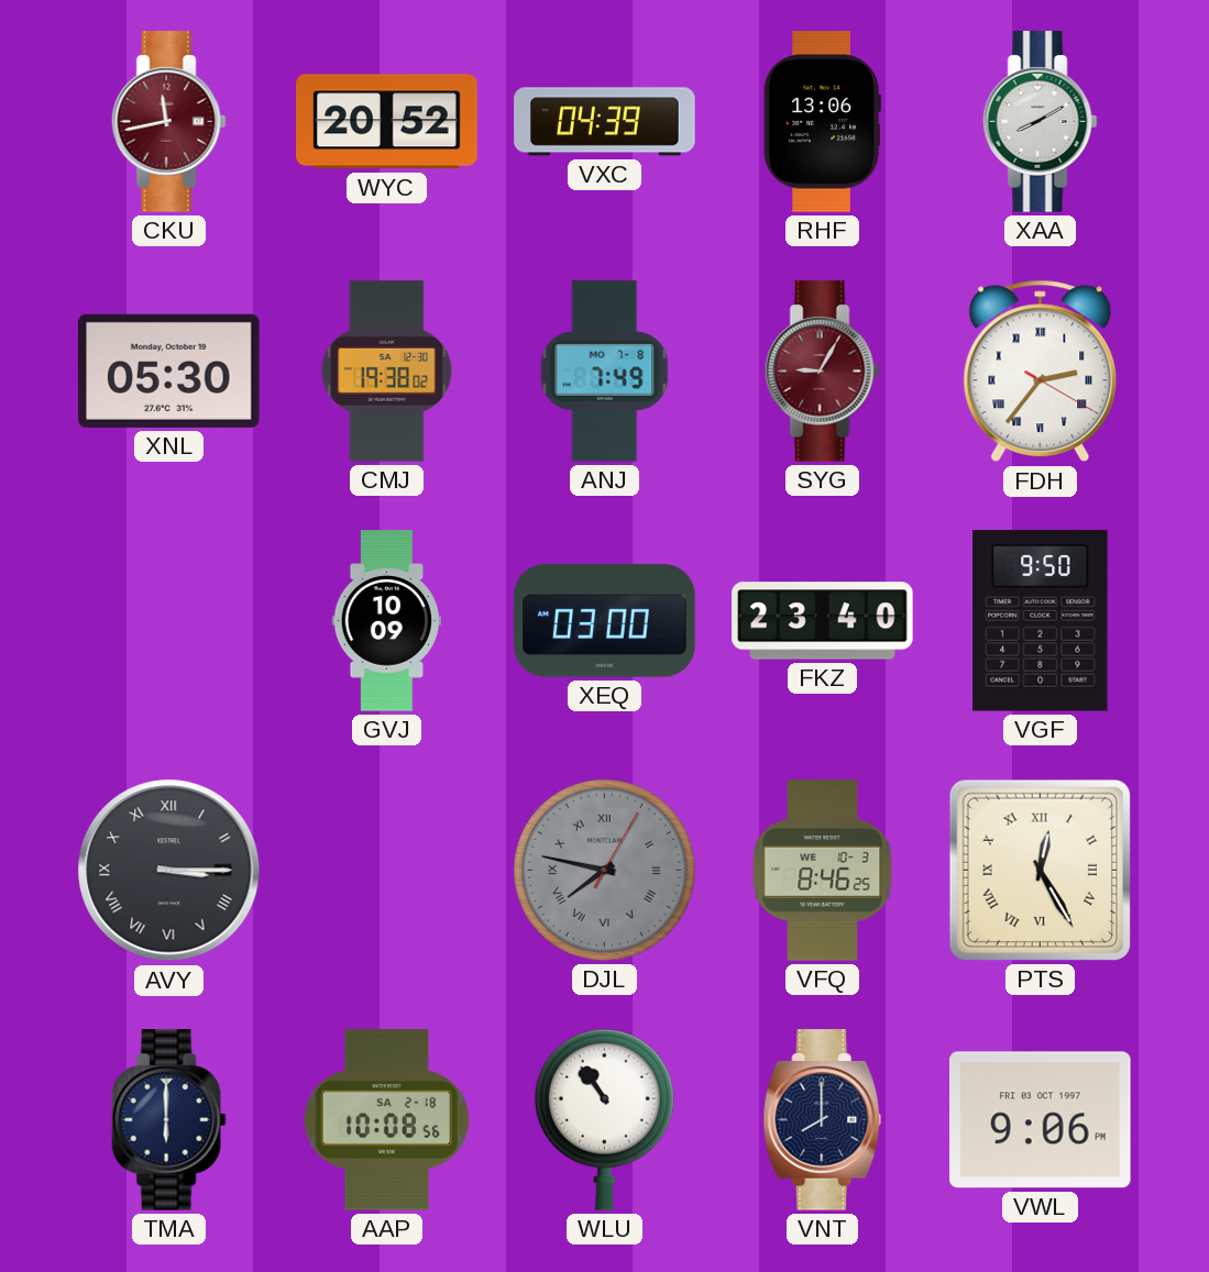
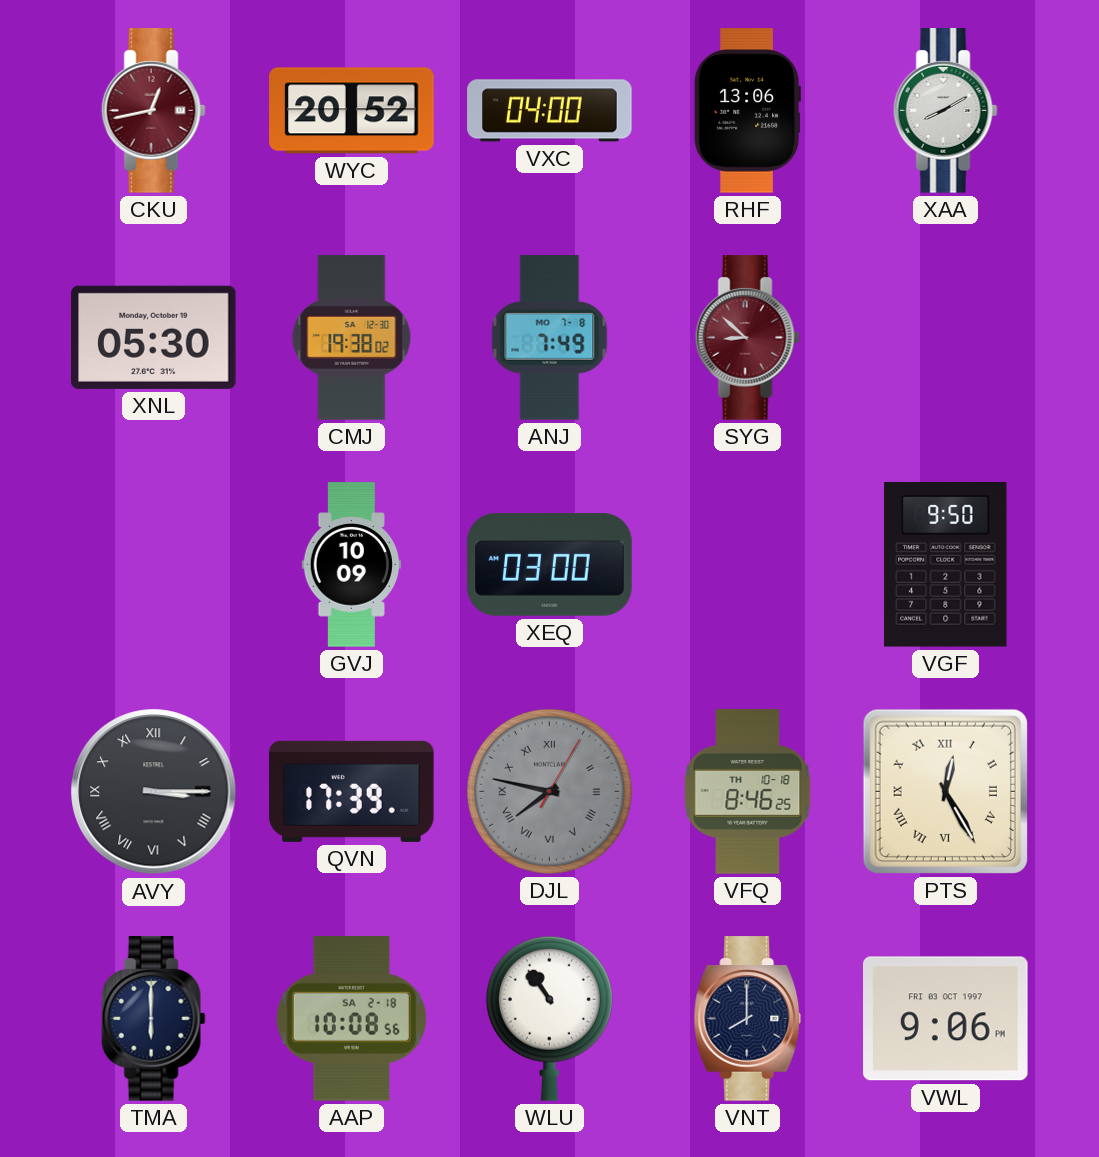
CKU: 11:43 -> 12:43
VXC: 04:39 -> 04:00
SYG: 9:05 -> 8:52
FDH: 2:36 -> none
FKZ: 23:40 -> none
QVN: none -> 17:39
VFQ date: WE 10-3 -> TH 10-18
